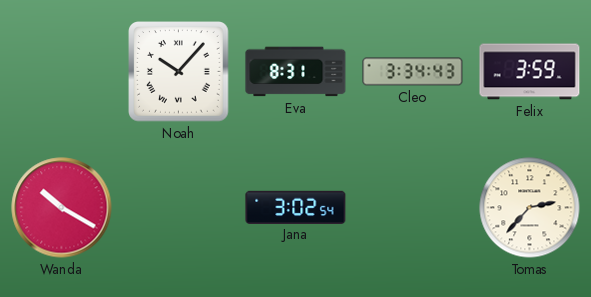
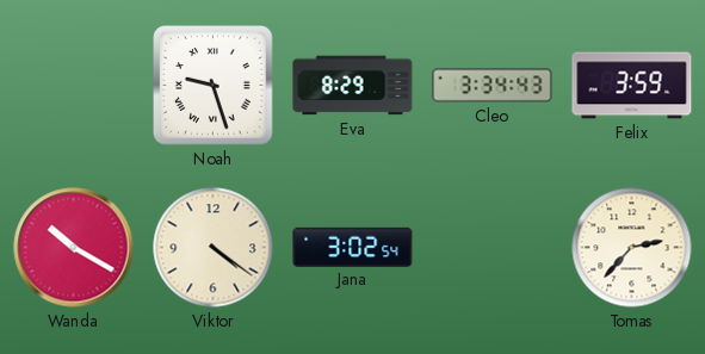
Noah: 10:07 -> 9:27
Eva: 8:31 -> 8:29
Viktor: none -> 4:21
